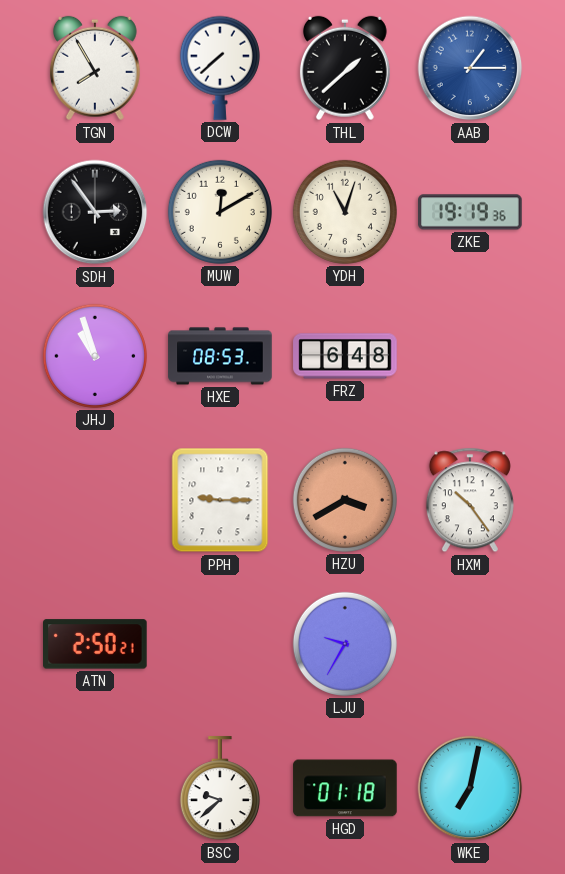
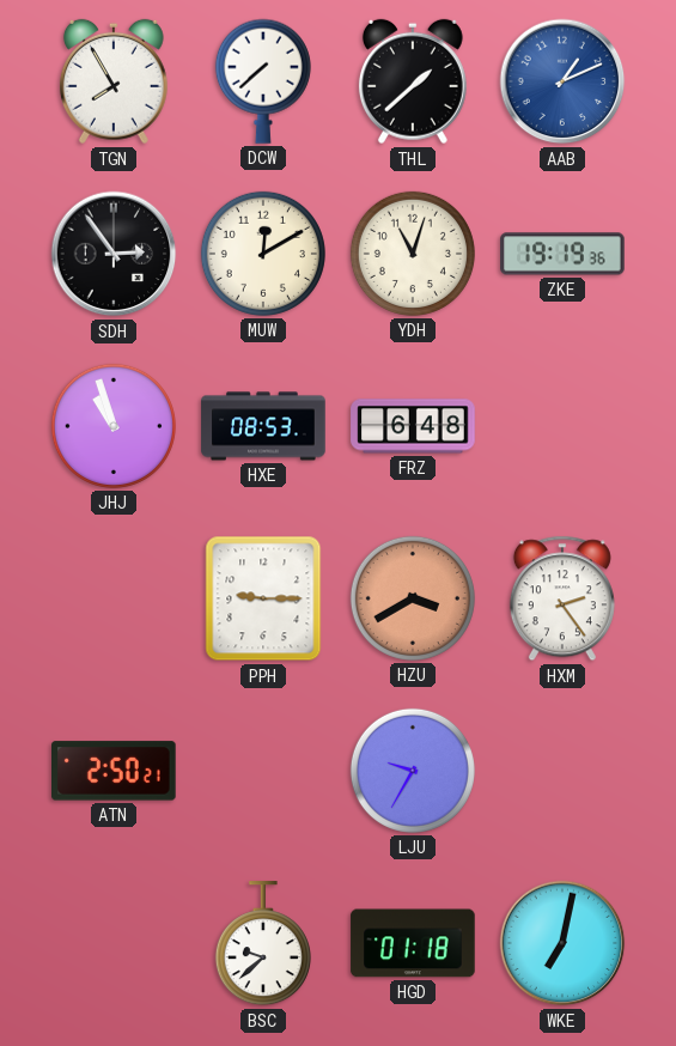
AAB: 1:15 -> 1:11
HXM: 10:24 -> 2:24
